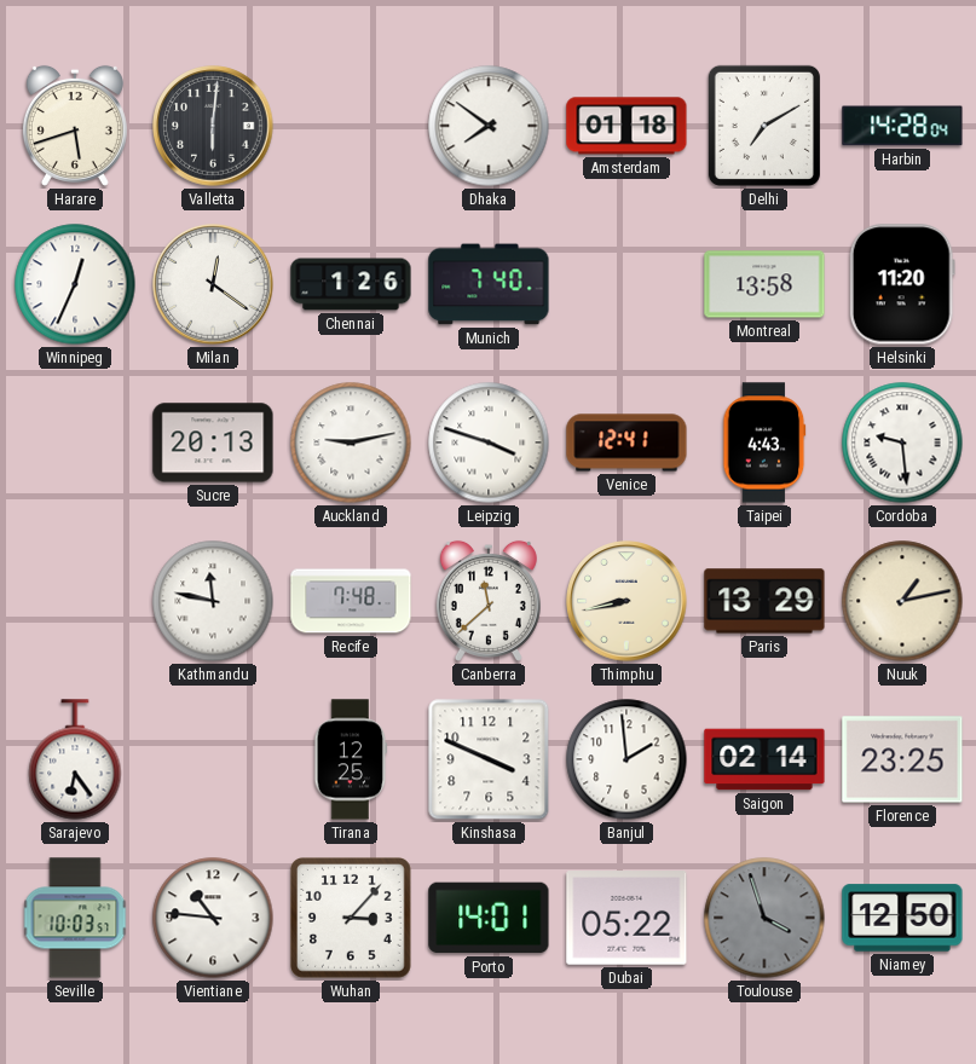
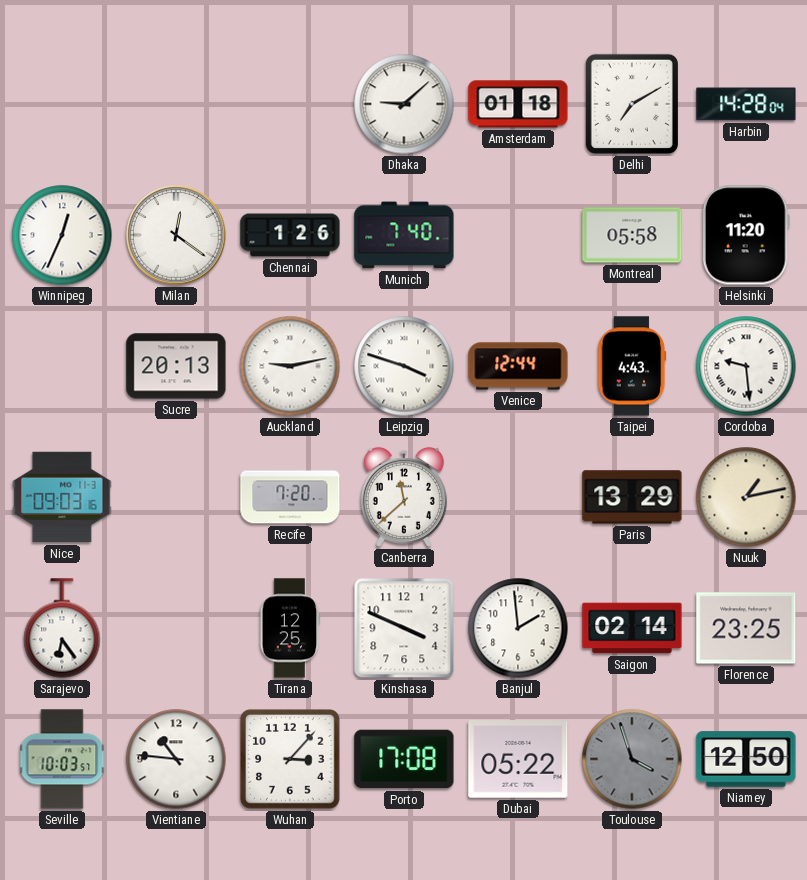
Harare: 5:42 -> none
Valletta: 6:01 -> none
Dhaka: 7:51 -> 9:08
Montreal: 13:58 -> 05:58
Venice: 12:41 -> 12:44
Nice: none -> 09:03
Kathmandu: 11:47 -> none
Recife: 7:48 -> 7:20
Thimphu: 8:43 -> none
Porto: 14:01 -> 17:08
